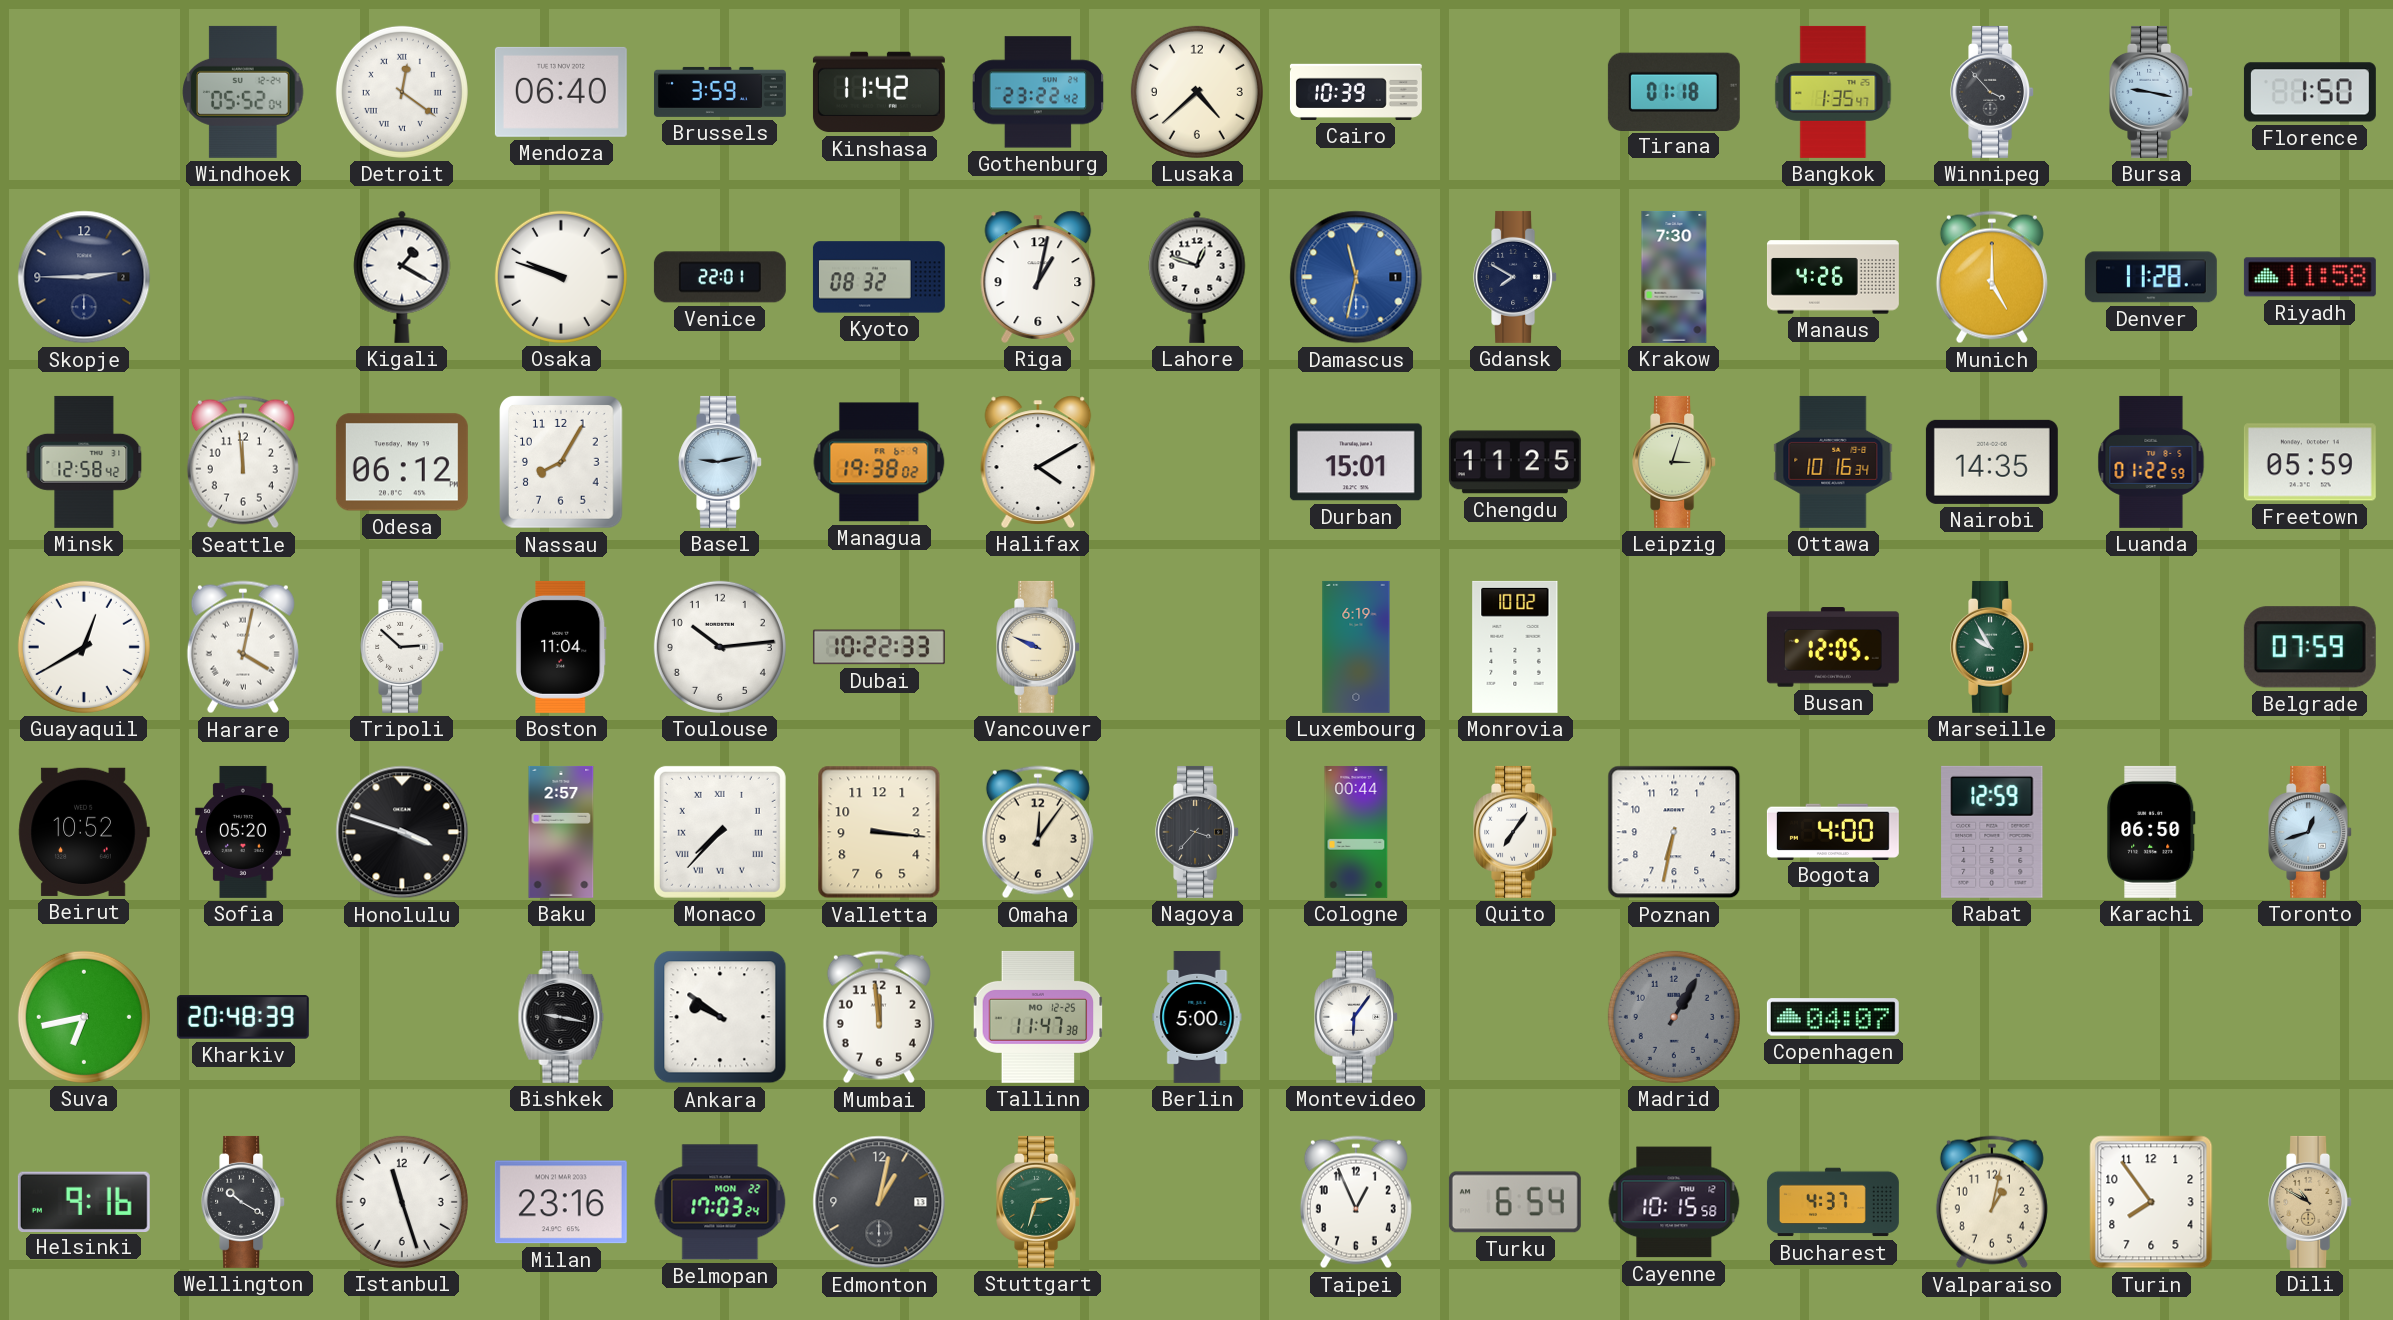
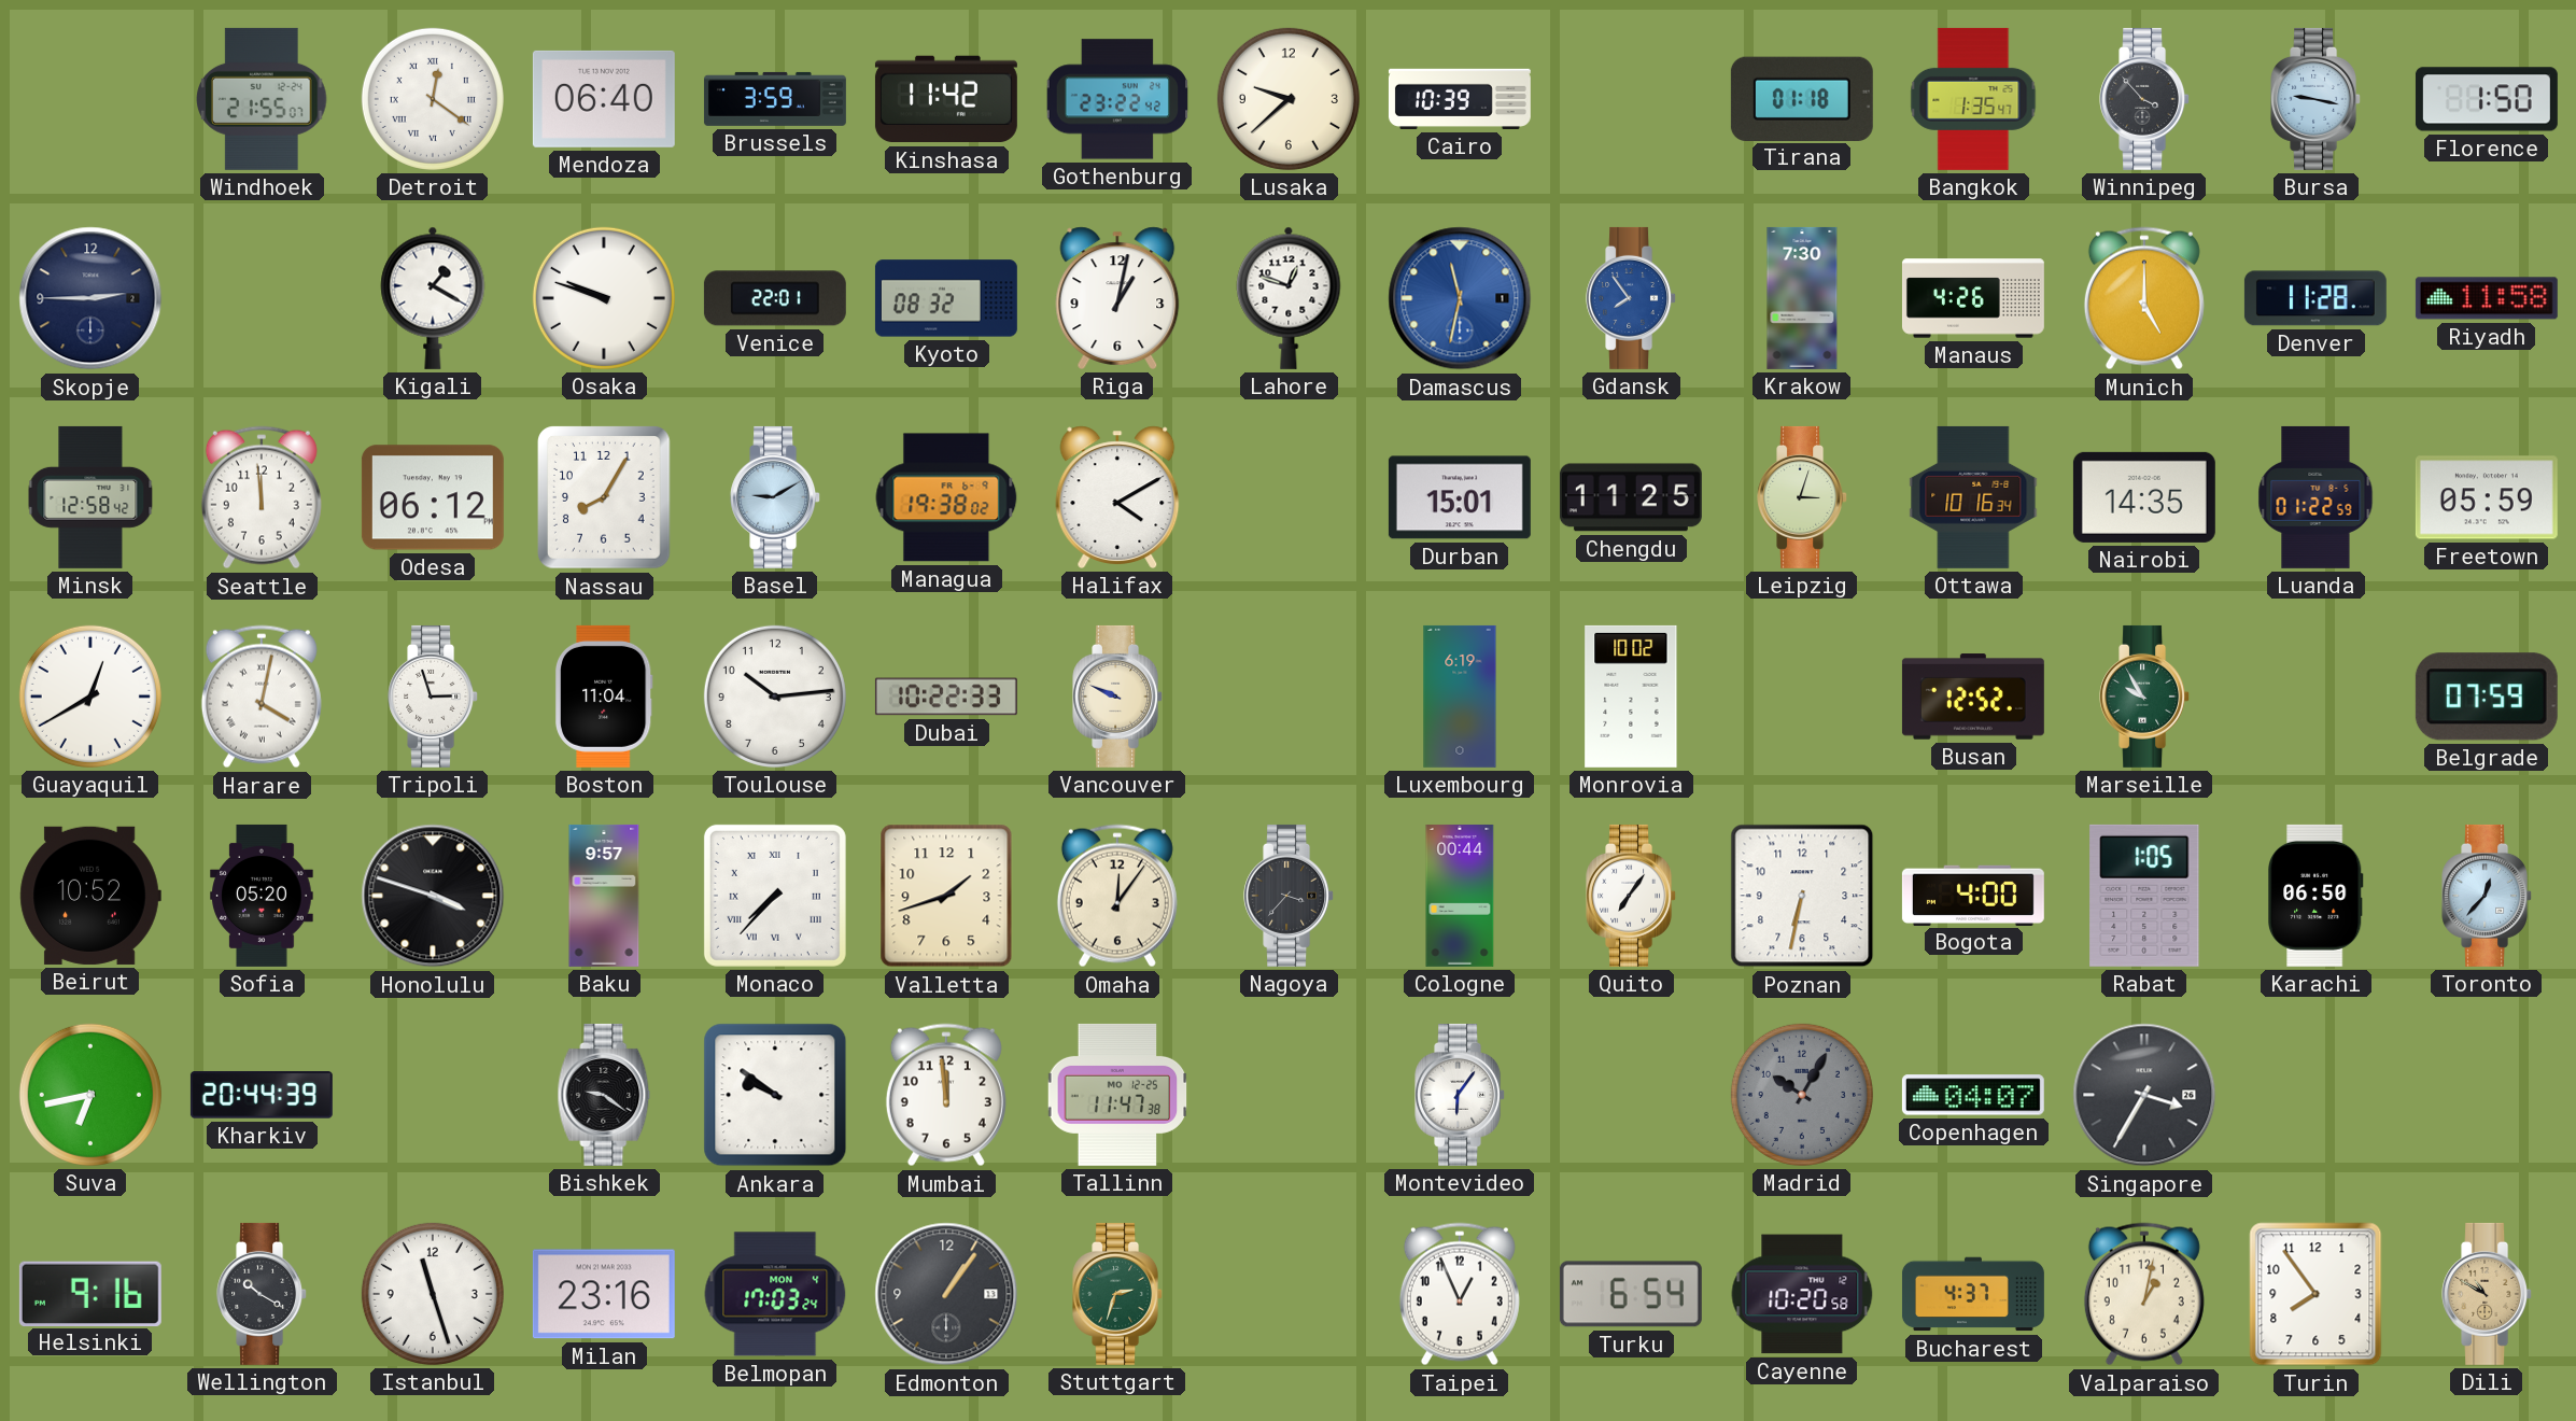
Windhoek: 05:52 -> 21:55
Lusaka: 4:38 -> 9:38
Gdansk: 7:50 -> 7:54
Gdansk dial: navy -> blue
Basel: 9:13 -> 9:10
Tripoli: 2:52 -> 2:57
Busan: 12:05 -> 12:52
Baku: 2:57 -> 9:57
Valletta: 3:16 -> 1:42
Rabat: 12:59 -> 1:05
Toronto: 12:42 -> 12:37
Kharkiv: 20:48 -> 20:44
Bishkek: 9:17 -> 9:21
Berlin: 5:00 -> none
Madrid: 1:05 -> 10:05
Singapore: none -> 3:35
Belmopan date: MON 22 -> MON 4
Edmonton: 1:02 -> 1:06
Cayenne: 10:15 -> 10:20
